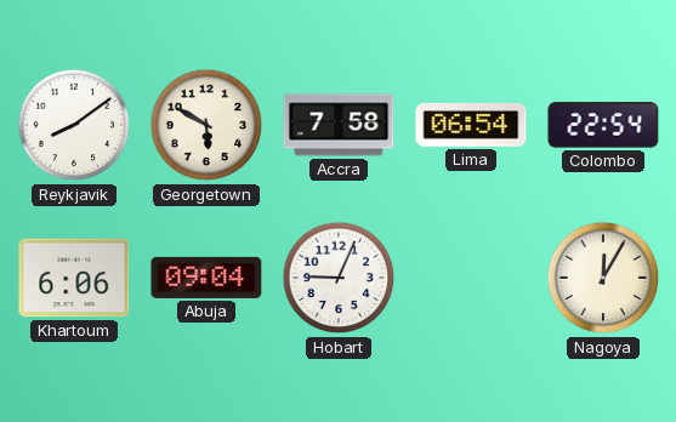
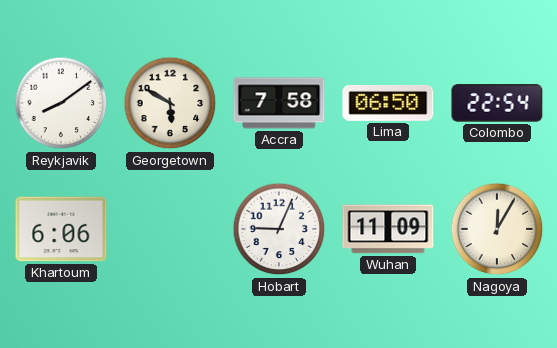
Lima: 06:54 -> 06:50
Abuja: 09:04 -> none
Wuhan: none -> 11:09
